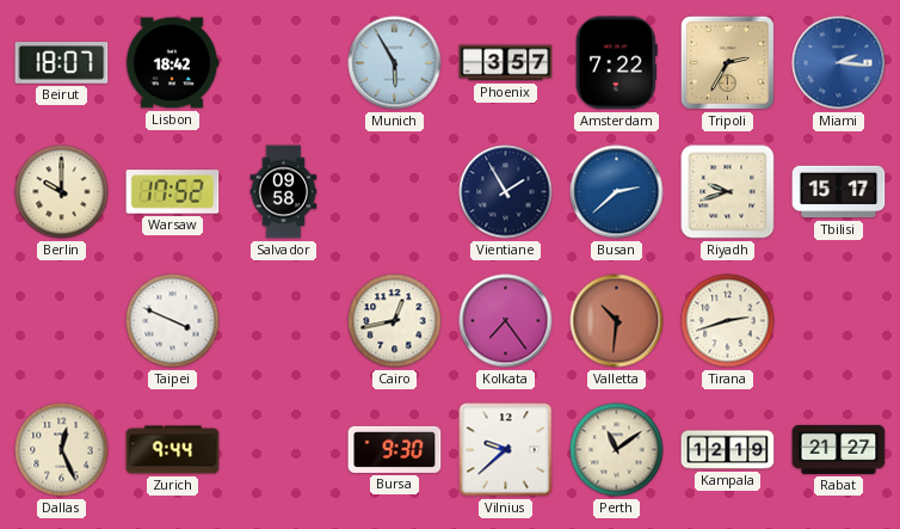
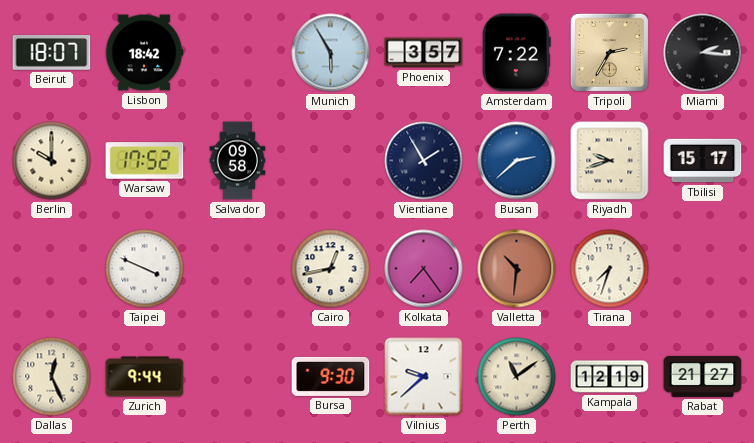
Miami dial: blue -> black
Tirana: 2:42 -> 7:33
